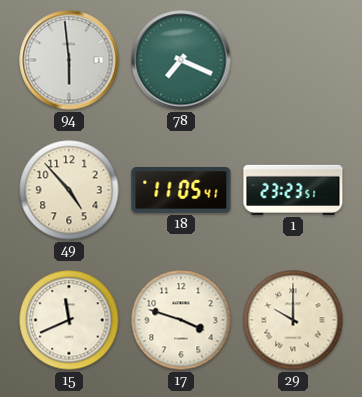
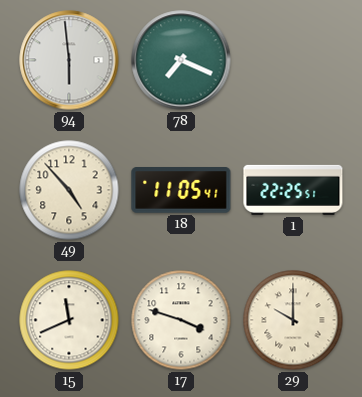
1: 23:23 -> 22:25
